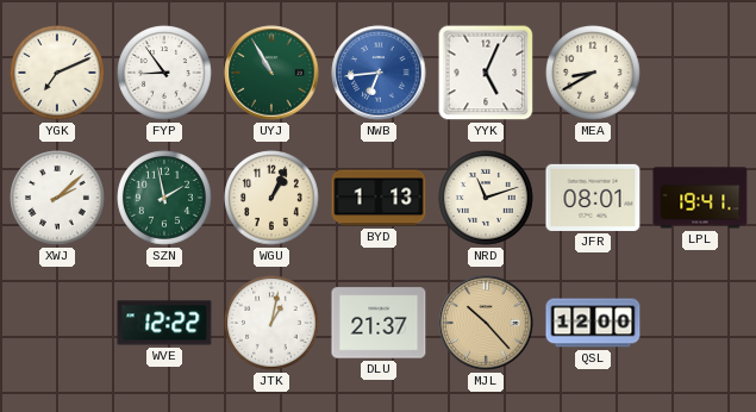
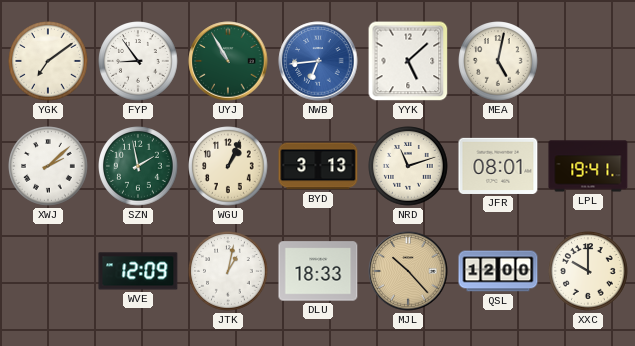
YGK: 7:11 -> 7:09
YYK: 5:04 -> 5:08
MEA: 8:40 -> 5:02
BYD: 1:13 -> 3:13
WVE: 12:22 -> 12:09
DLU: 21:37 -> 18:33
XXC: none -> 10:00
